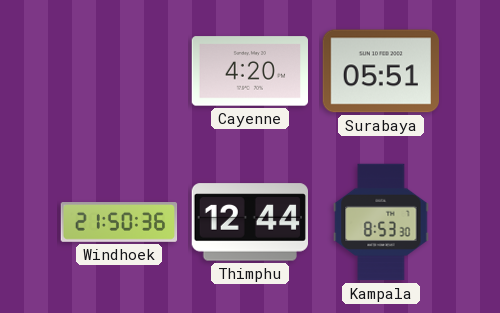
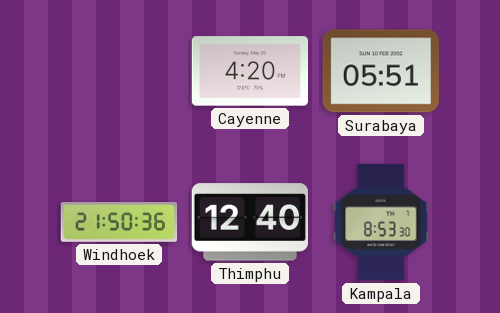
Thimphu: 12:44 -> 12:40
